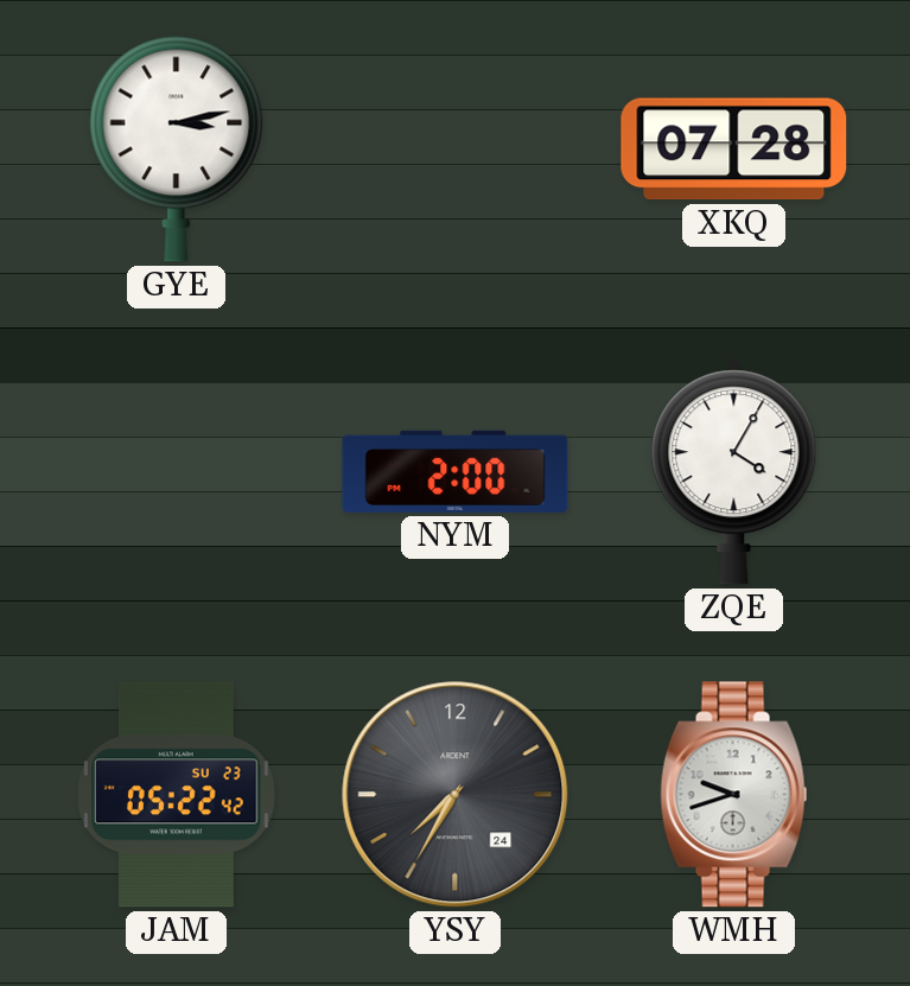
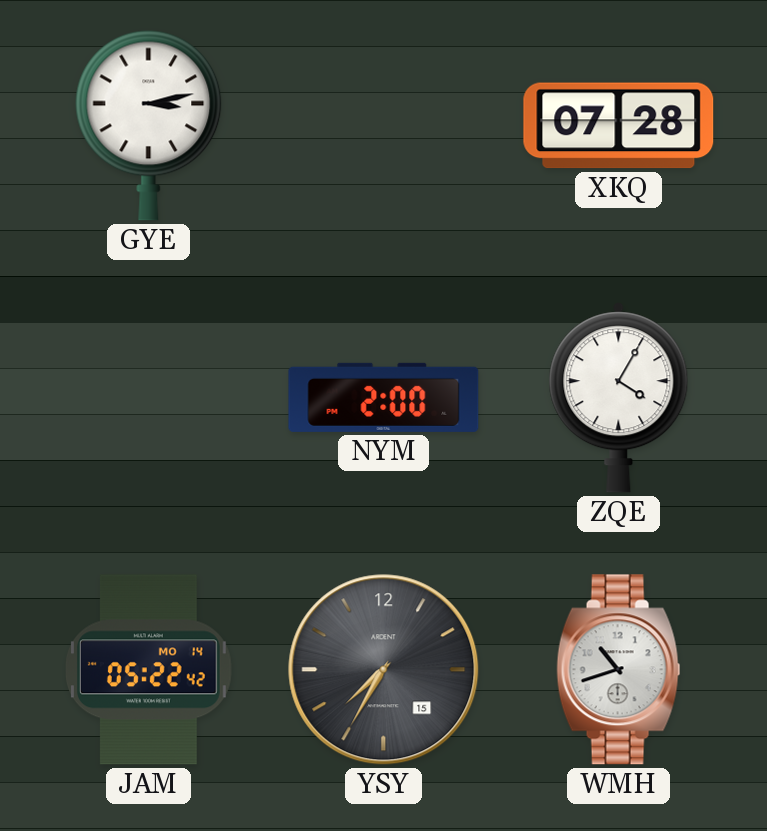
JAM date: SU 23 -> MO 14
YSY date: 24 -> 15
WMH: 9:42 -> 10:42
